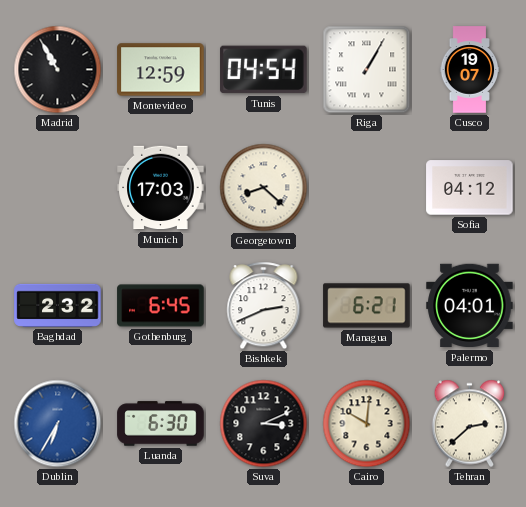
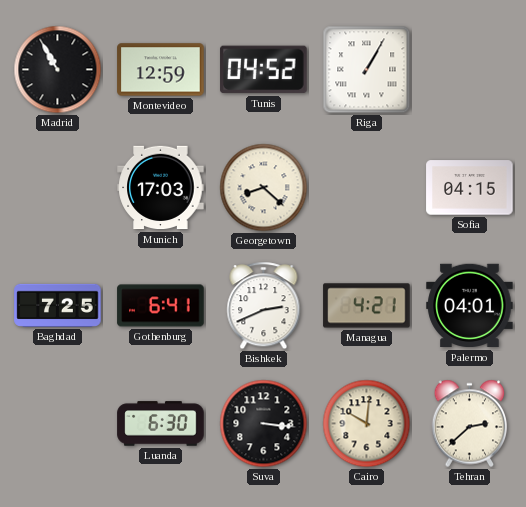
Tunis: 04:54 -> 04:52
Cusco: 19:07 -> none
Sofia: 04:12 -> 04:15
Baghdad: 2:32 -> 7:25
Gothenburg: 6:45 -> 6:41
Managua: 6:21 -> 4:21
Dublin: 6:35 -> none
Suva: 3:11 -> 3:16
